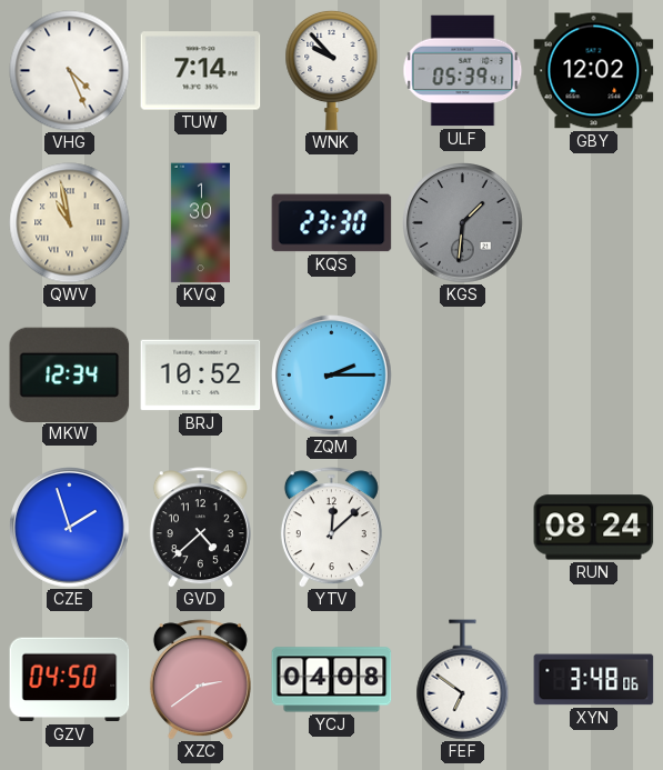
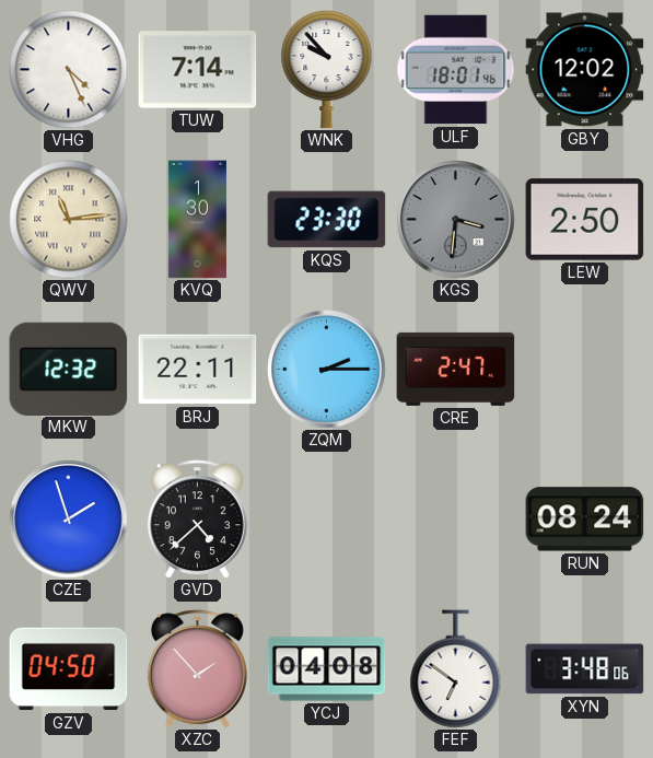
ULF: 05:39 -> 18:01
QWV: 10:58 -> 11:14
KGS: 1:31 -> 3:31
LEW: none -> 2:50
MKW: 12:34 -> 12:32
BRJ: 10:52 -> 22:11
CRE: none -> 2:47
YTV: 12:08 -> none
XZC: 2:39 -> 1:53
